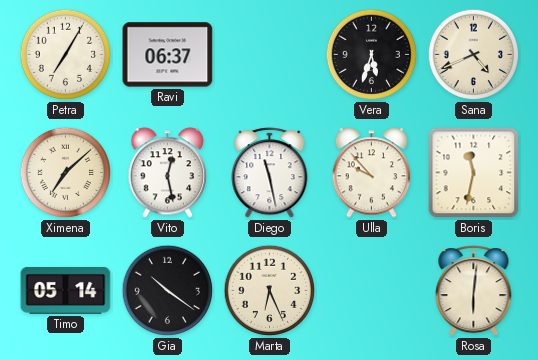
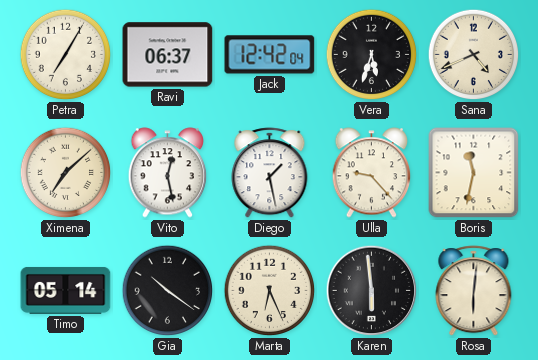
Jack: none -> 12:42
Diego: 11:28 -> 1:28
Ulla: 9:53 -> 9:23
Karen: none -> 5:59
